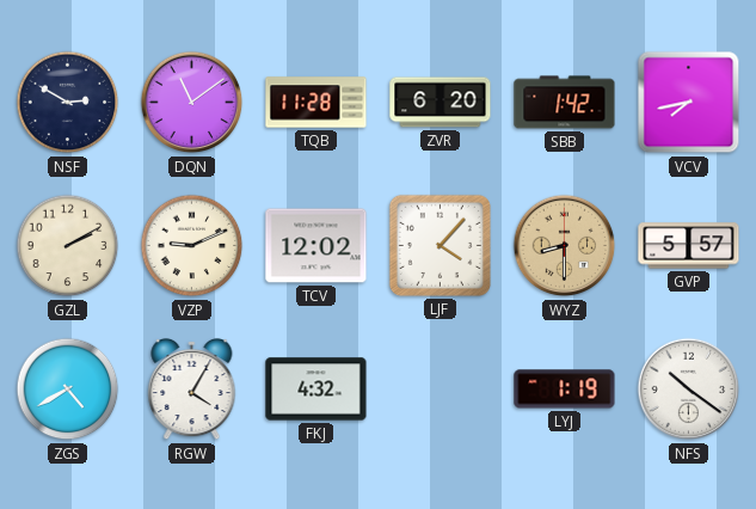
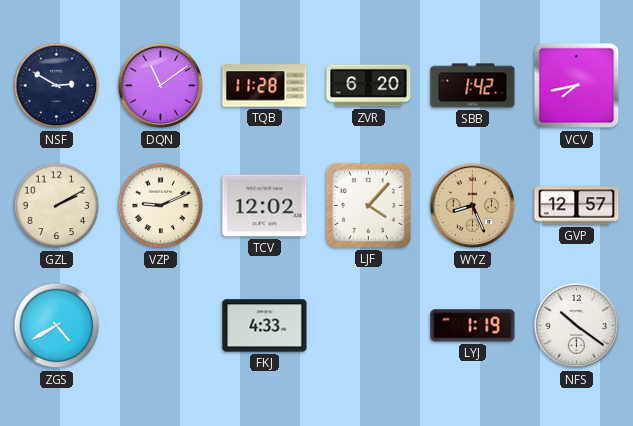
WYZ: 8:30 -> 8:26
GVP: 5:57 -> 12:57
RGW: 4:05 -> none
FKJ: 4:32 -> 4:33
